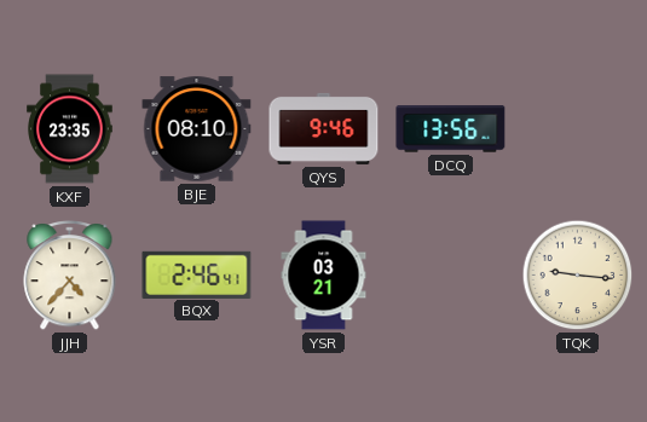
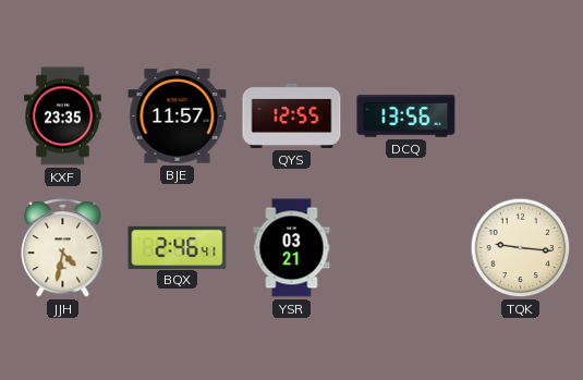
BJE: 08:10 -> 11:57
QYS: 9:46 -> 12:55
JJH: 4:37 -> 4:32
